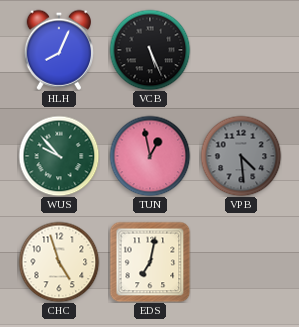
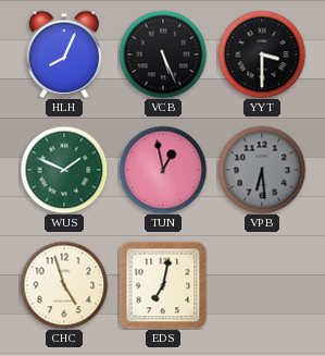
YYT: none -> 3:30
WUS: 9:53 -> 1:49
VPB: 4:29 -> 6:29
